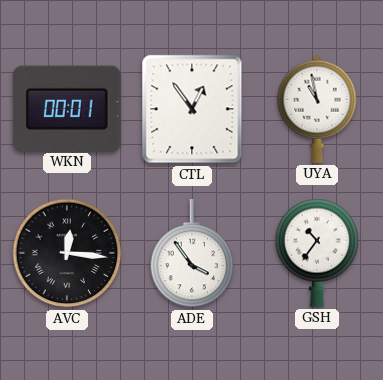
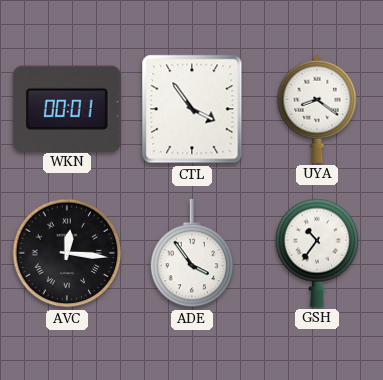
CTL: 12:54 -> 3:54
UYA: 10:58 -> 8:21
